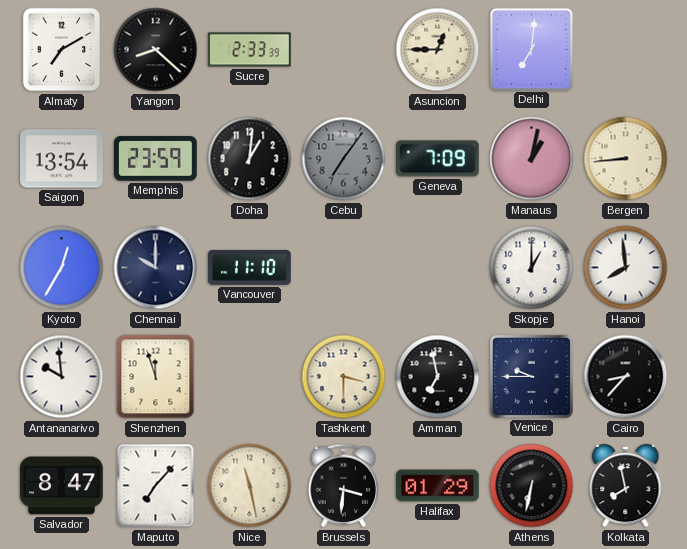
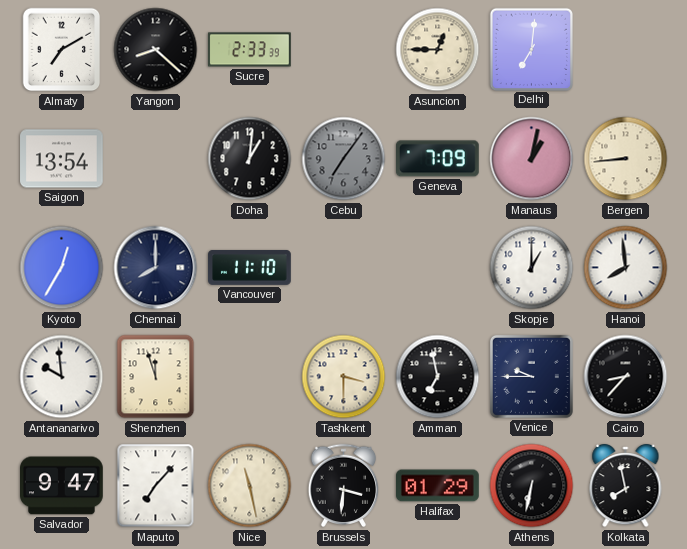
Memphis: 23:59 -> none
Chennai: 10:00 -> 8:00
Salvador: 8:47 -> 9:47
